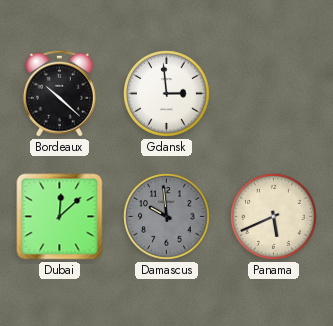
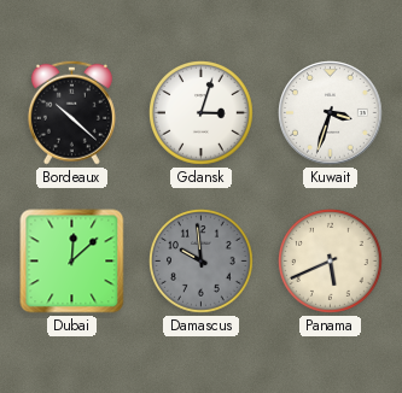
Gdansk: 2:59 -> 3:03
Kuwait: none -> 3:33
